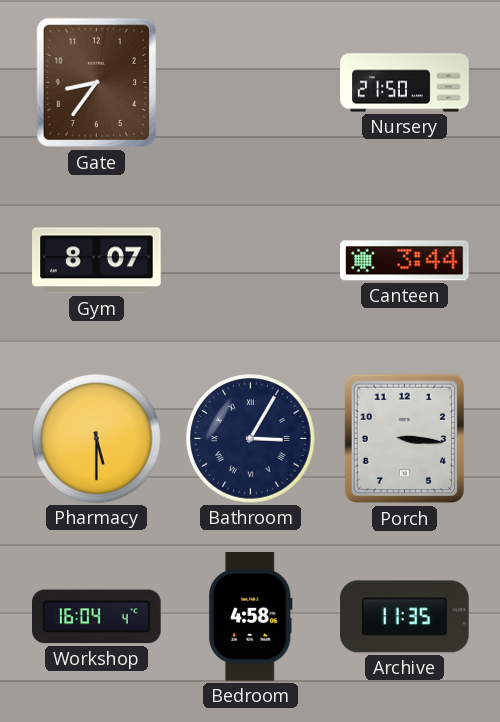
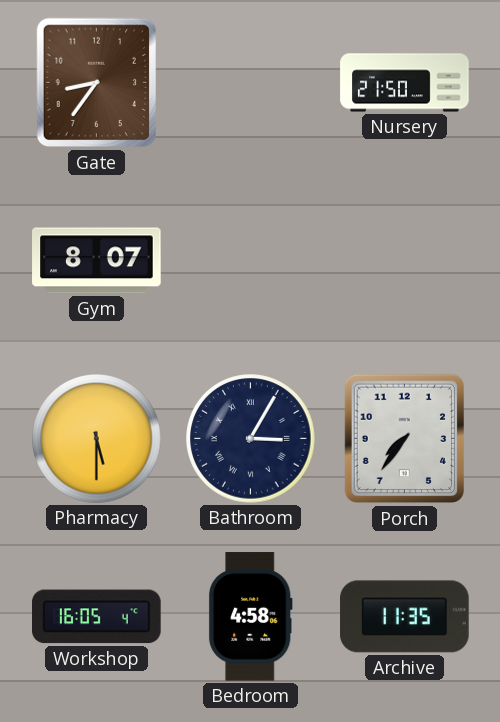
Canteen: 3:44 -> none
Porch: 3:16 -> 7:36
Workshop: 16:04 -> 16:05
